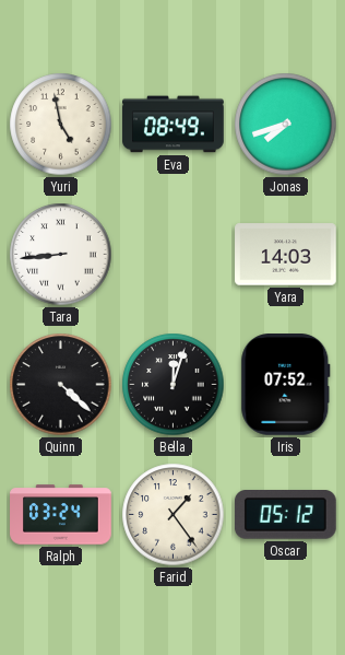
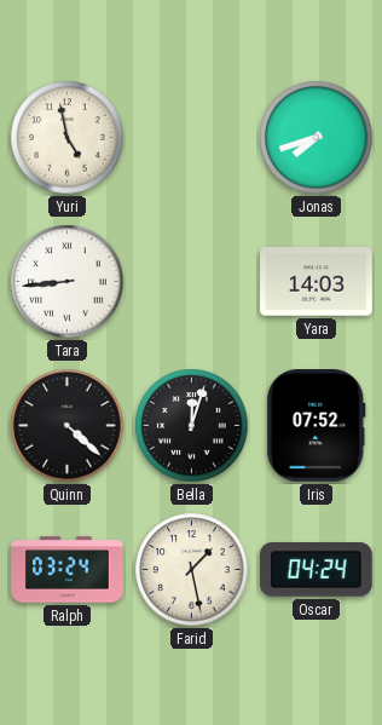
Eva: 08:49 -> none
Farid: 1:24 -> 1:28
Oscar: 05:12 -> 04:24
